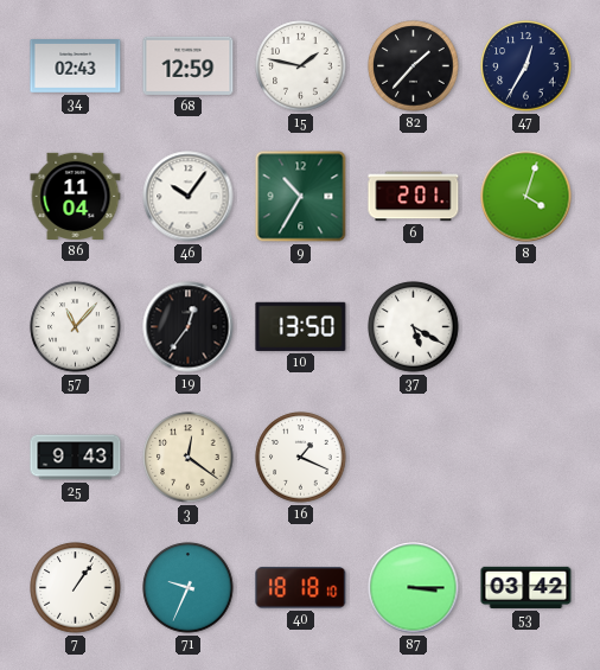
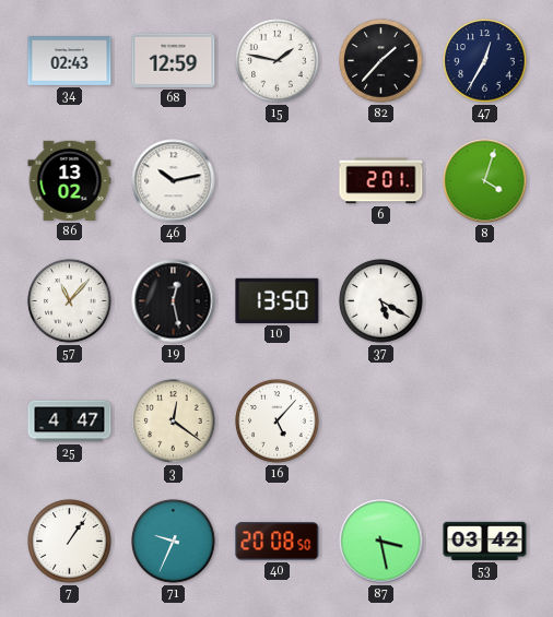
86: 11:04 -> 13:02
46: 10:06 -> 10:13
9: 10:35 -> none
19: 12:36 -> 12:28
25: 9:43 -> 4:47
16: 1:19 -> 5:07
40: 18:18 -> 20:08
87: 3:15 -> 3:28
